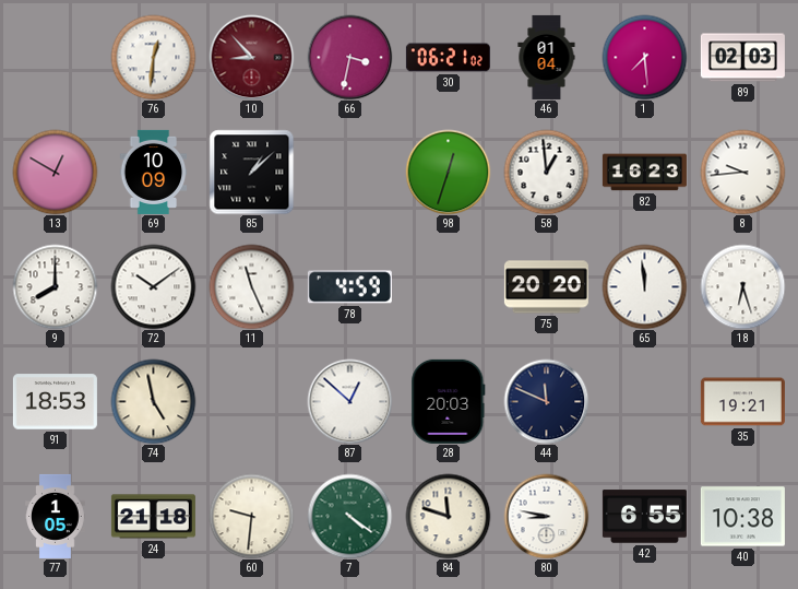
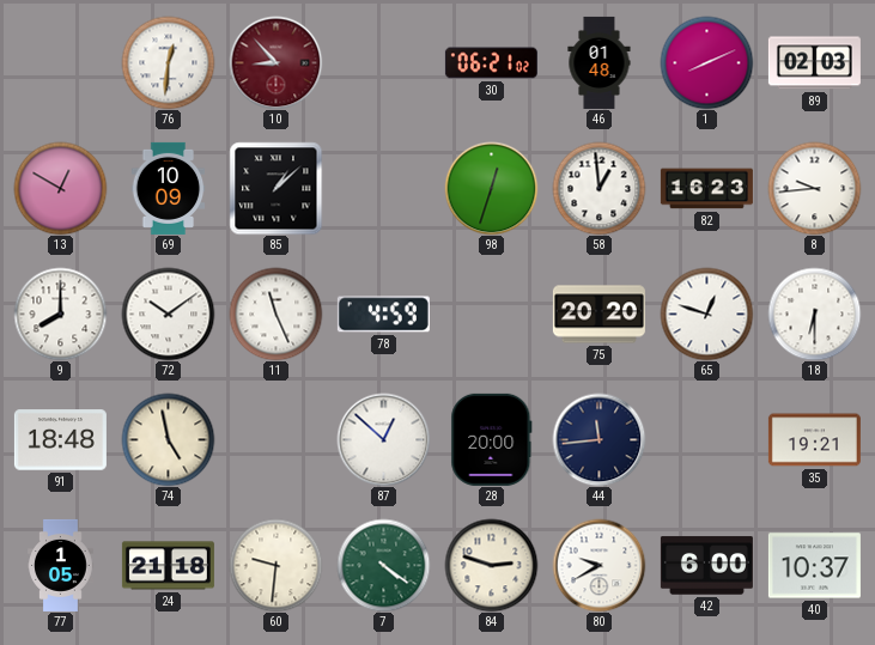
66: 3:32 -> none
46: 01:04 -> 01:48
1: 7:29 -> 8:11
65: 11:59 -> 12:48
18: 6:27 -> 6:30
91: 18:53 -> 18:48
28: 20:03 -> 20:00
44: 11:49 -> 11:44
84: 11:48 -> 2:48
80: 8:47 -> 9:40
42: 6:55 -> 6:00
40: 10:38 -> 10:37
